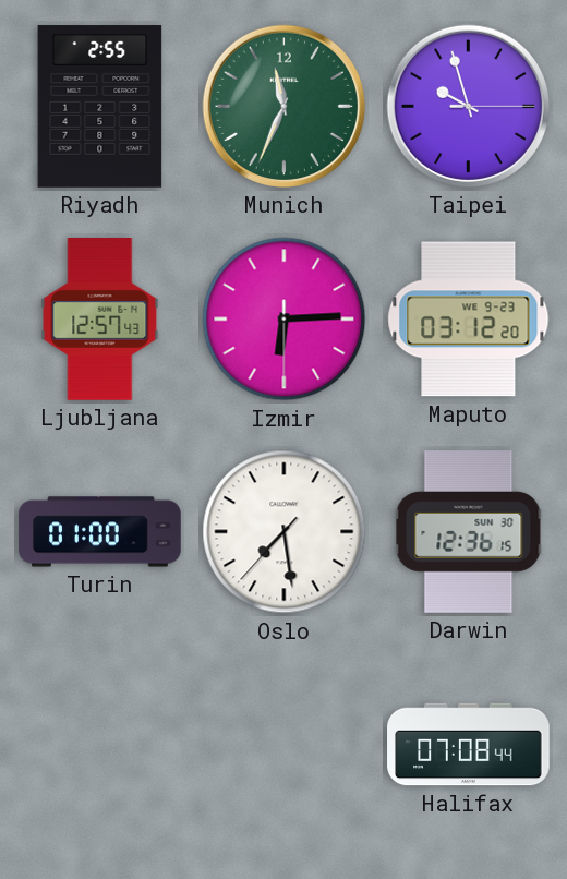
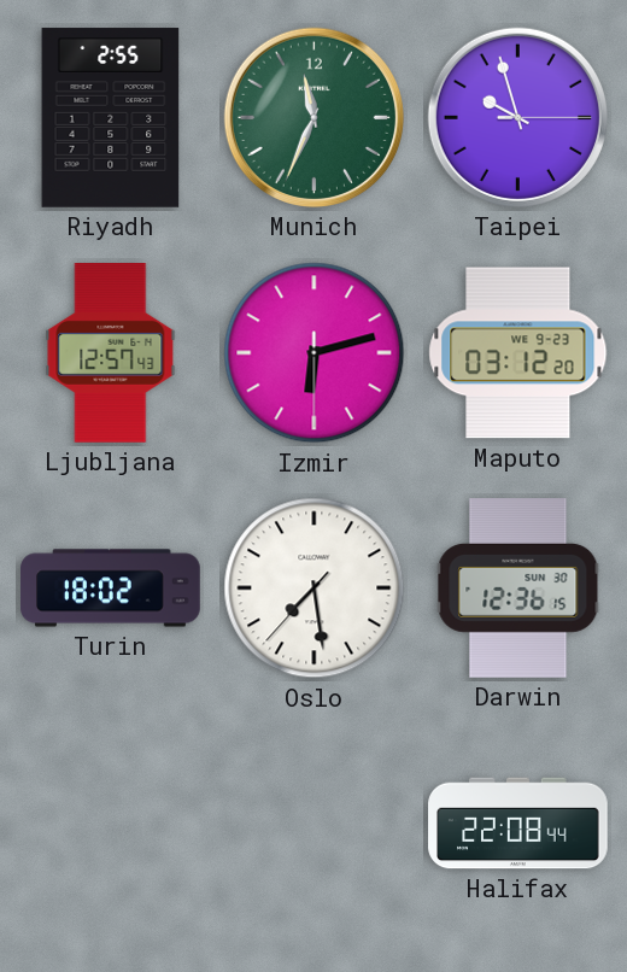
Izmir: 6:14 -> 6:12
Turin: 01:00 -> 18:02
Halifax: 07:08 -> 22:08
